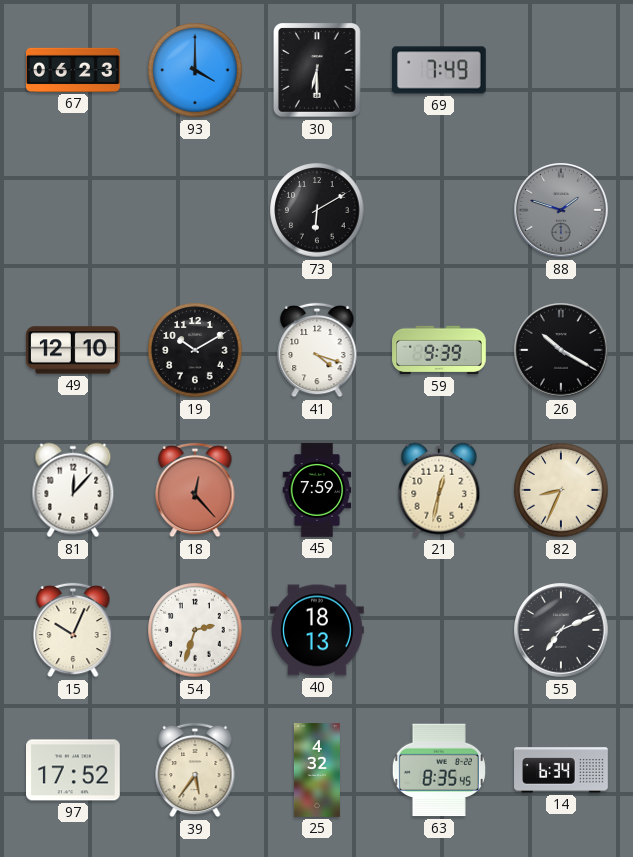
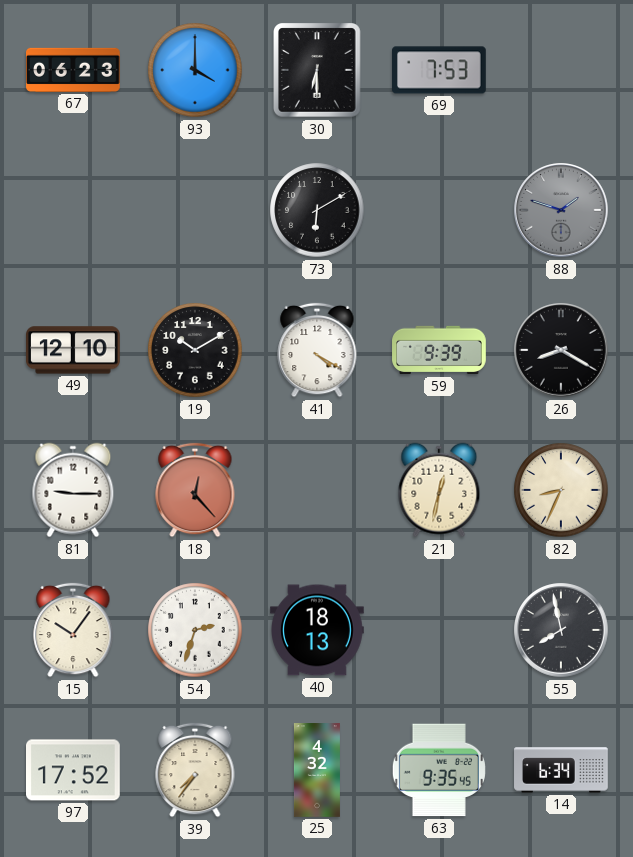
69: 7:49 -> 7:53
41: 4:18 -> 4:20
26: 10:20 -> 8:20
81: 12:07 -> 9:15
45: 7:59 -> none
15: 10:04 -> 10:06
55: 7:11 -> 7:58
39: 5:36 -> 7:36
63: 8:35 -> 9:35
